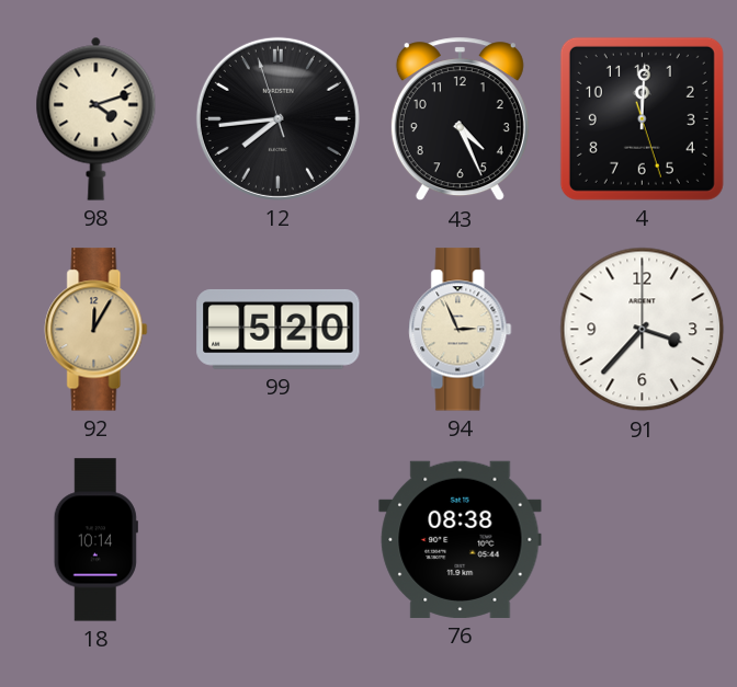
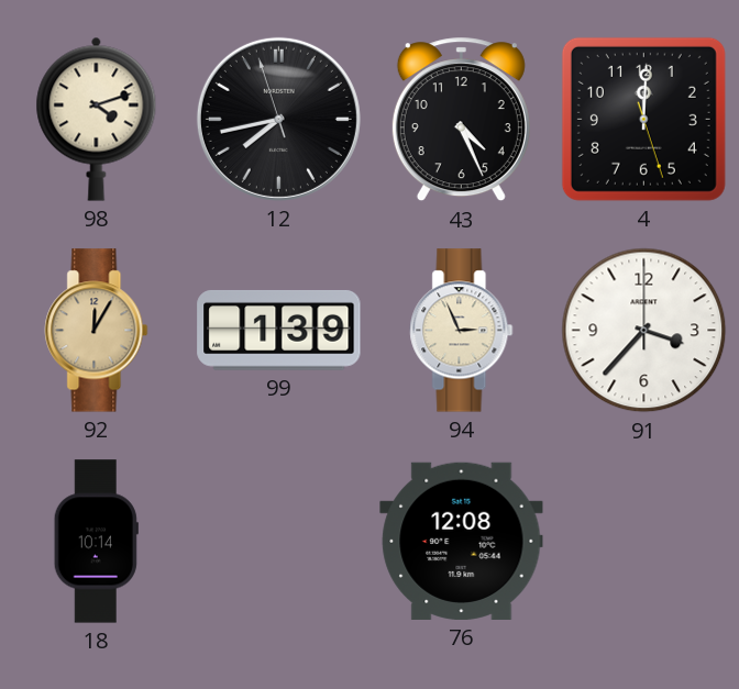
12: 7:43 -> 7:42
99: 5:20 -> 1:39
76: 08:38 -> 12:08
